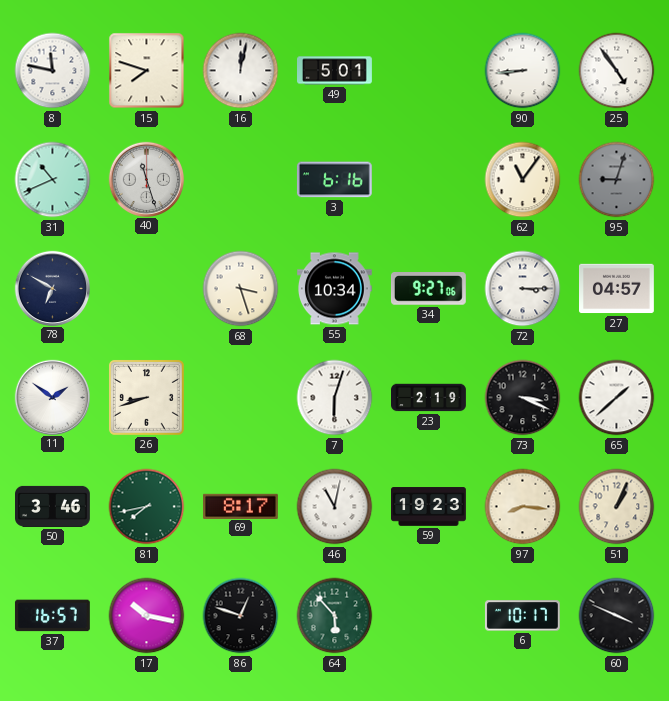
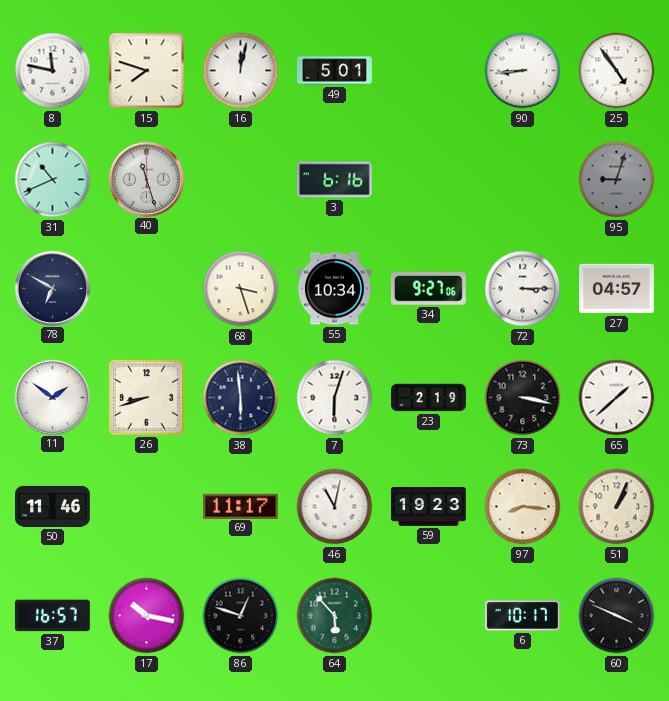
62: 11:06 -> none
38: none -> 5:59
73: 3:19 -> 3:17
50: 3:46 -> 11:46
81: 7:43 -> none
69: 8:17 -> 11:17
